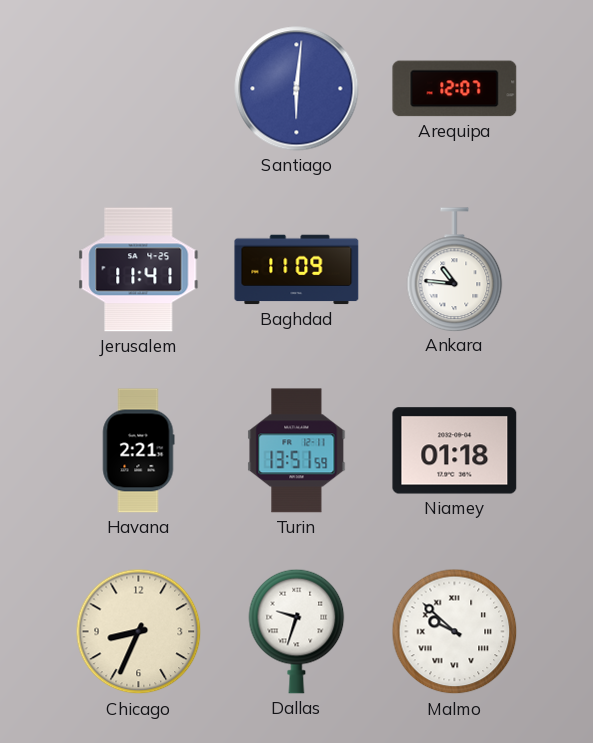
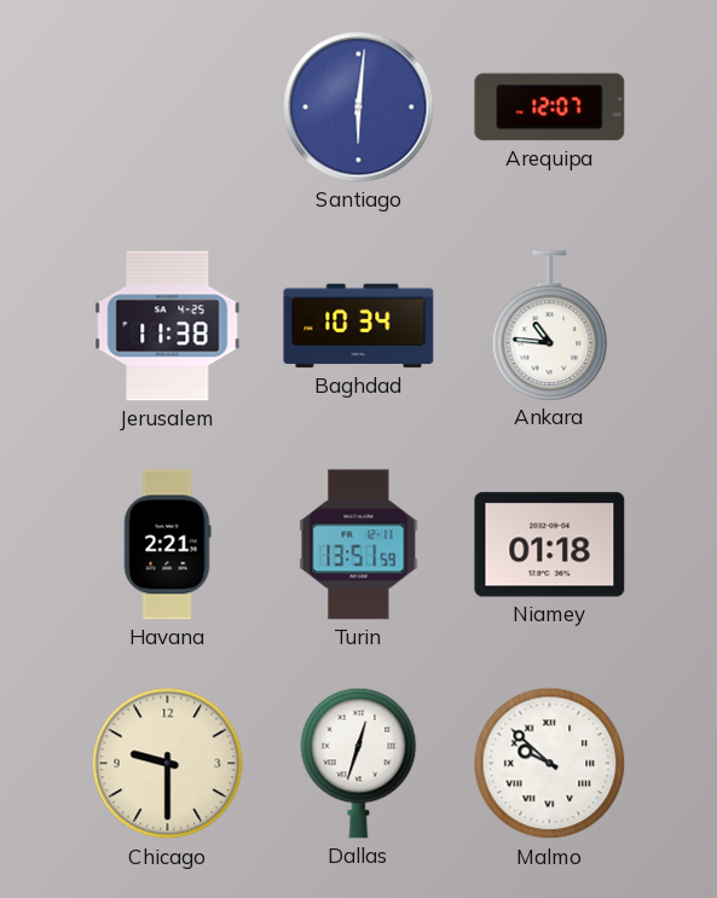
Jerusalem: 11:41 -> 11:38
Baghdad: 11:09 -> 10:34
Chicago: 8:34 -> 9:30
Dallas: 9:33 -> 12:33
